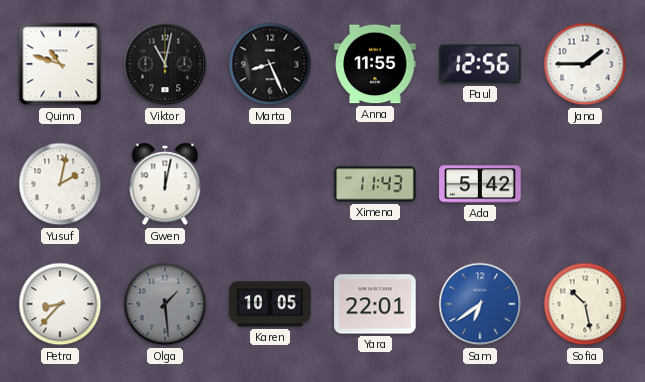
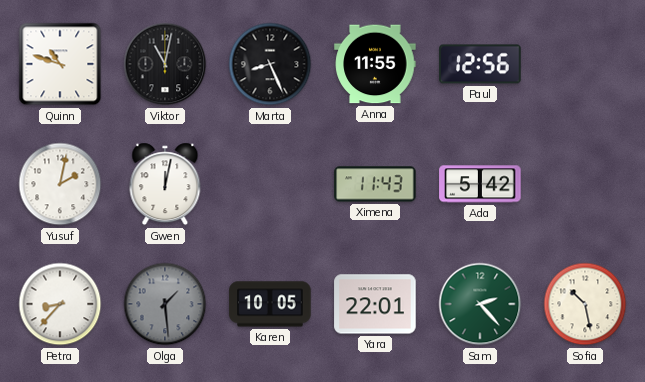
Jana: 1:45 -> none
Sam: 6:39 -> 2:23
Sam dial: blue -> green
